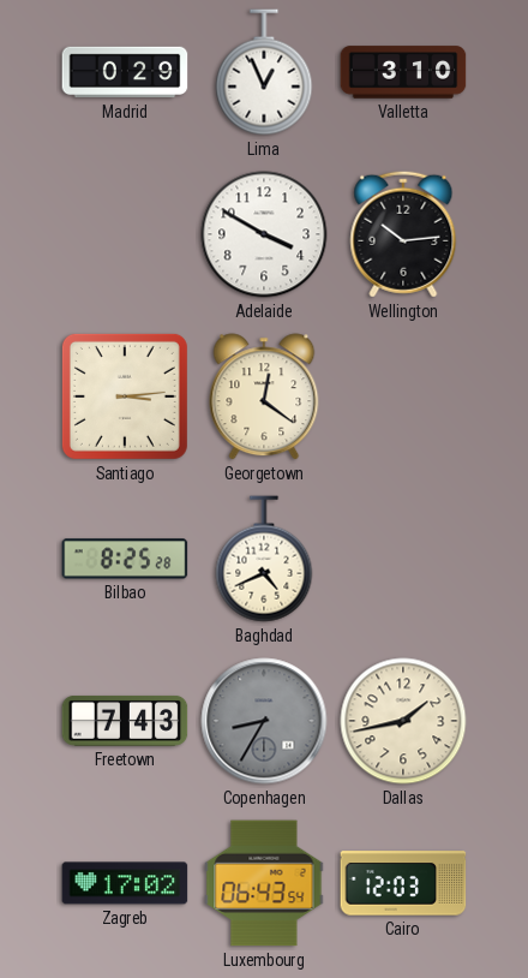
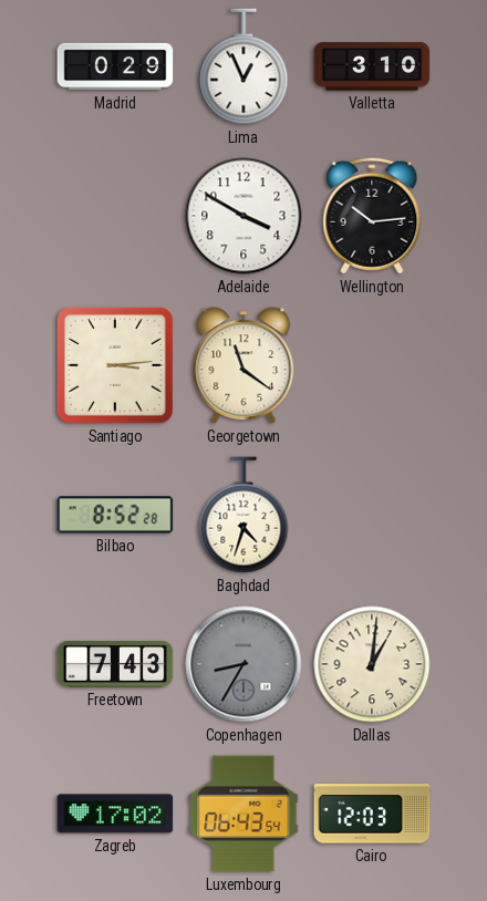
Georgetown: 12:21 -> 11:21
Bilbao: 8:25 -> 8:52
Baghdad: 4:41 -> 4:33
Dallas: 1:43 -> 1:01
